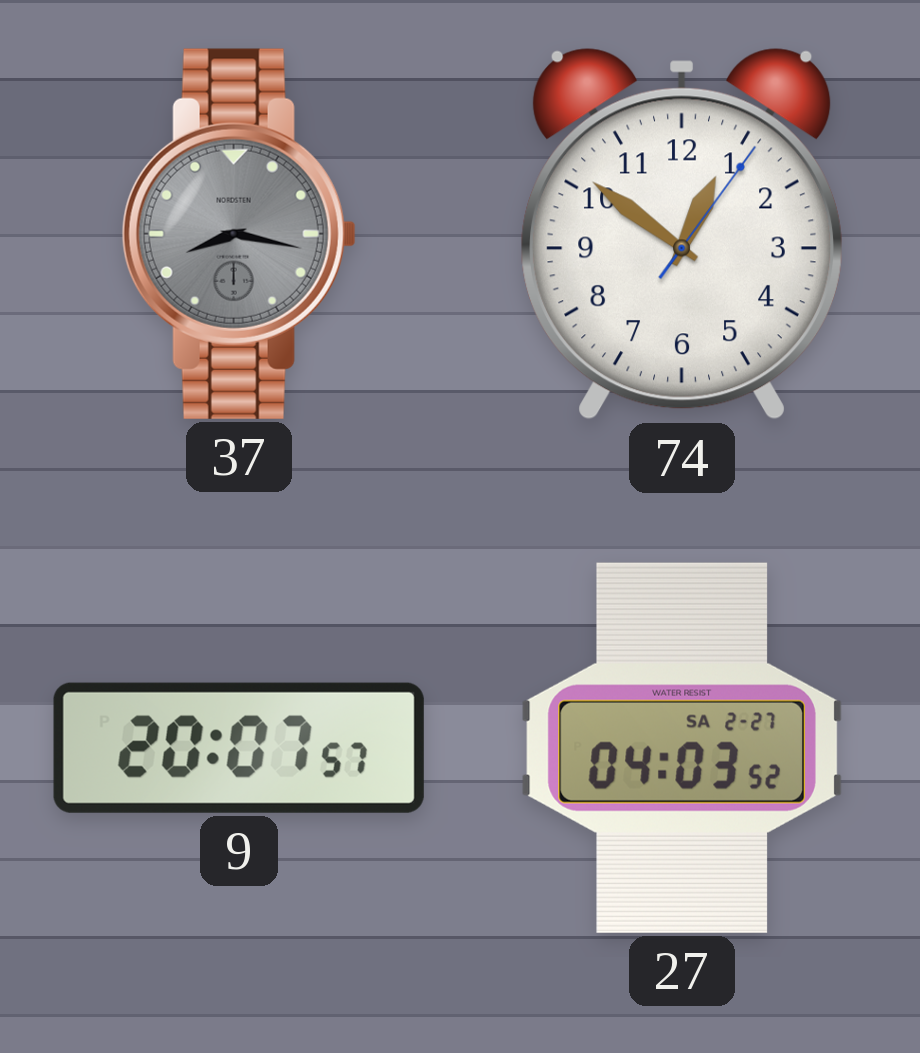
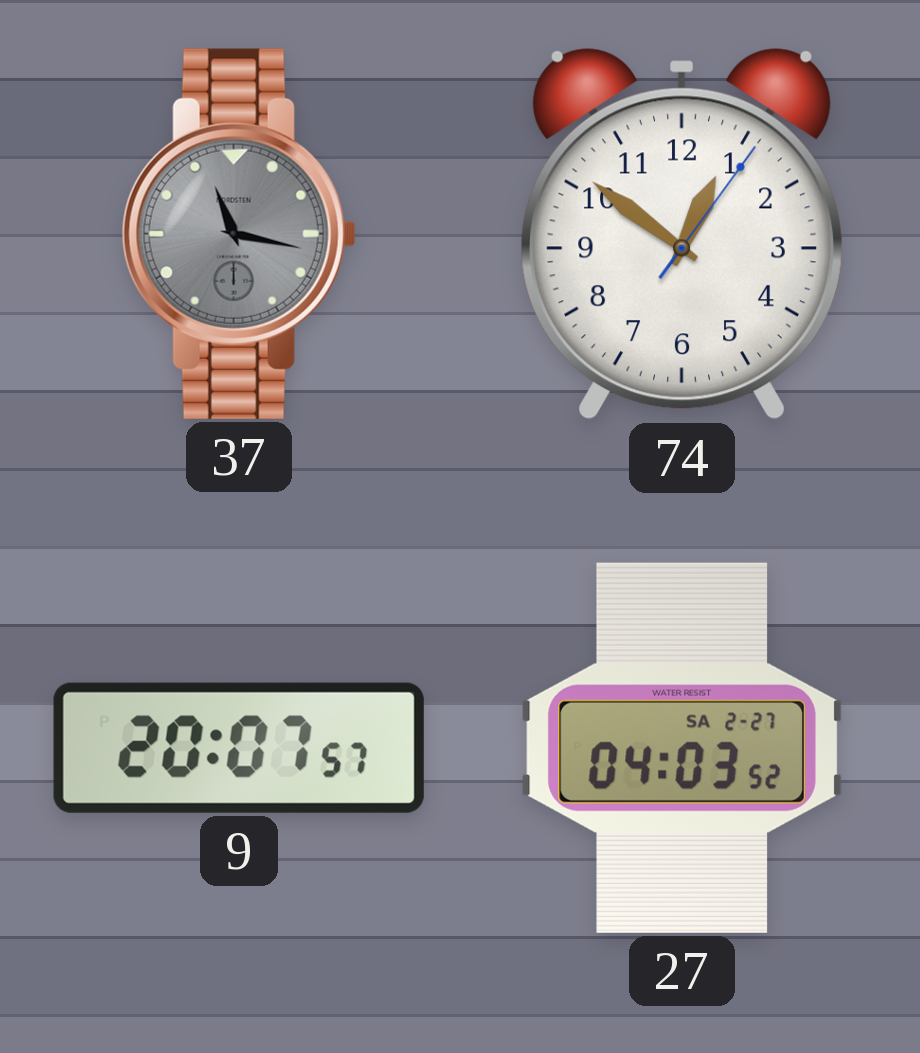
37: 8:17 -> 11:17
